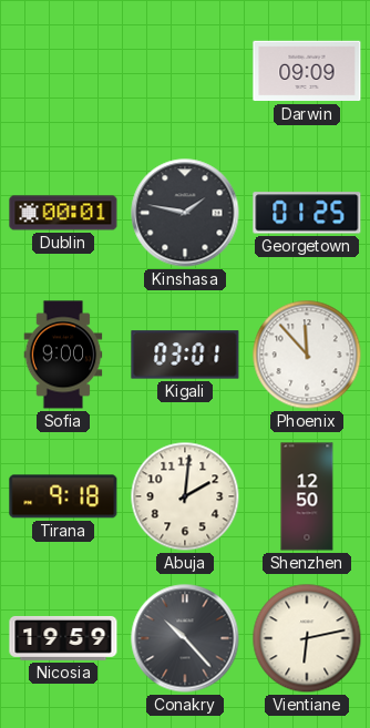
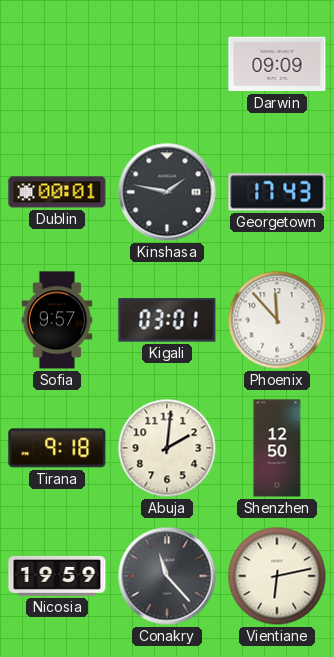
Georgetown: 01:25 -> 17:43
Sofia: 9:00 -> 9:57
Conakry: 10:23 -> 11:23
